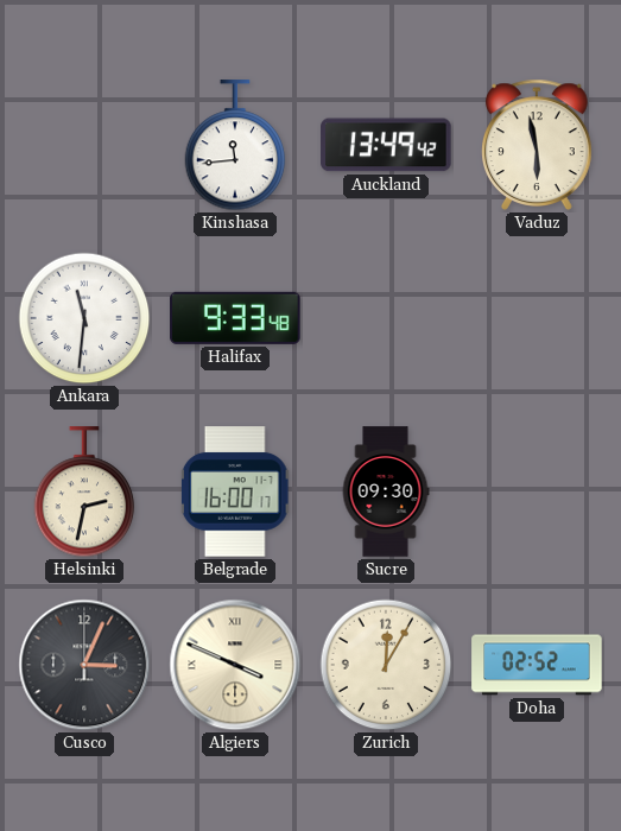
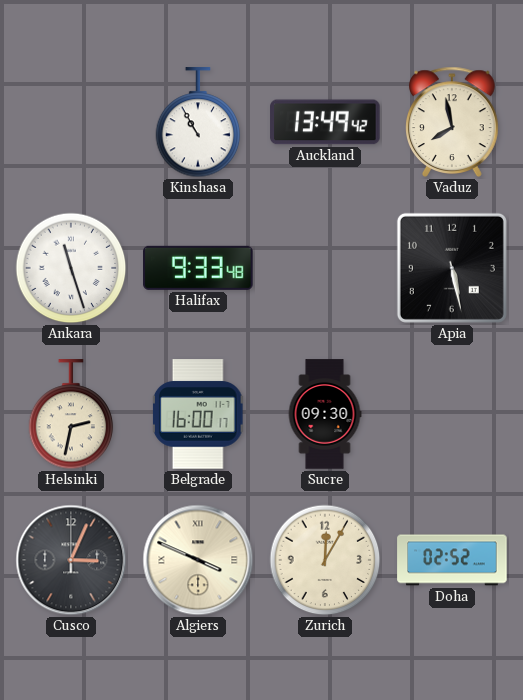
Kinshasa: 11:44 -> 10:55
Vaduz: 5:58 -> 7:58
Ankara: 11:31 -> 11:27
Apia: none -> 5:28
